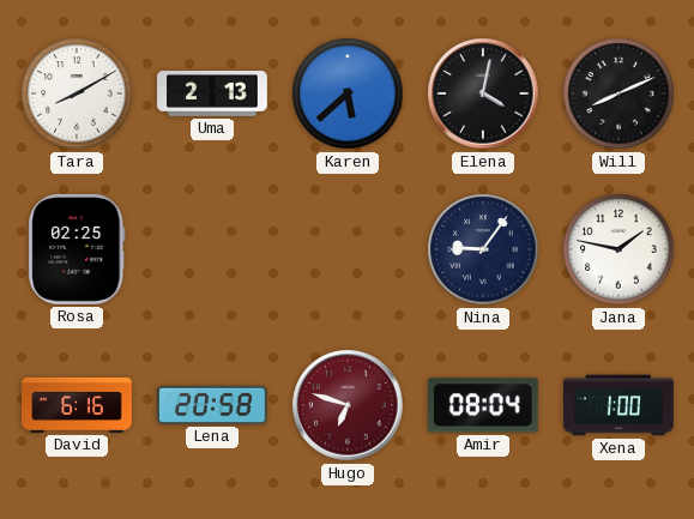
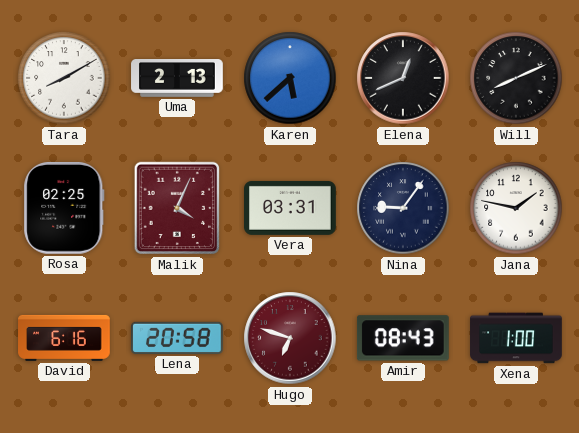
Elena: 4:02 -> 12:41
Malik: none -> 4:04
Vera: none -> 03:31
Amir: 08:04 -> 08:43
